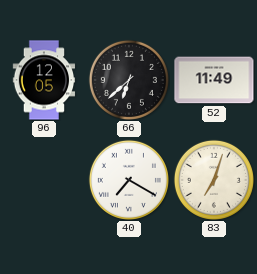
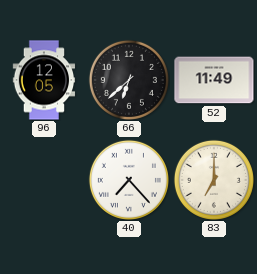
40: 7:20 -> 7:23
83: 7:03 -> 7:00
